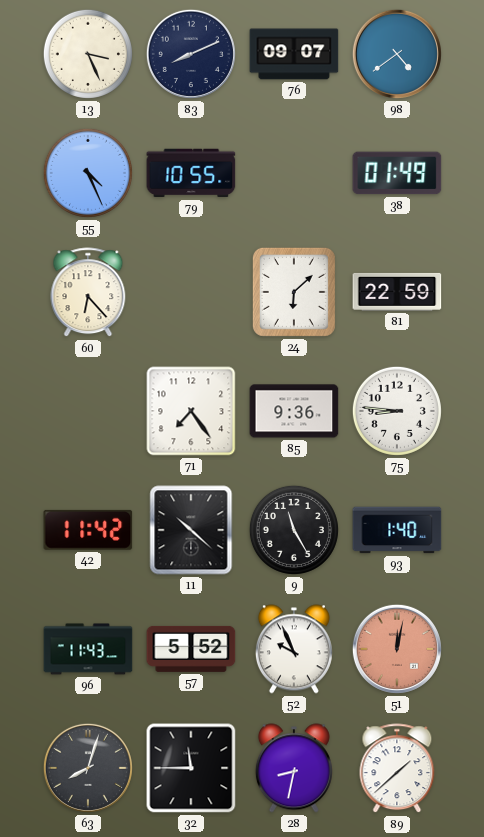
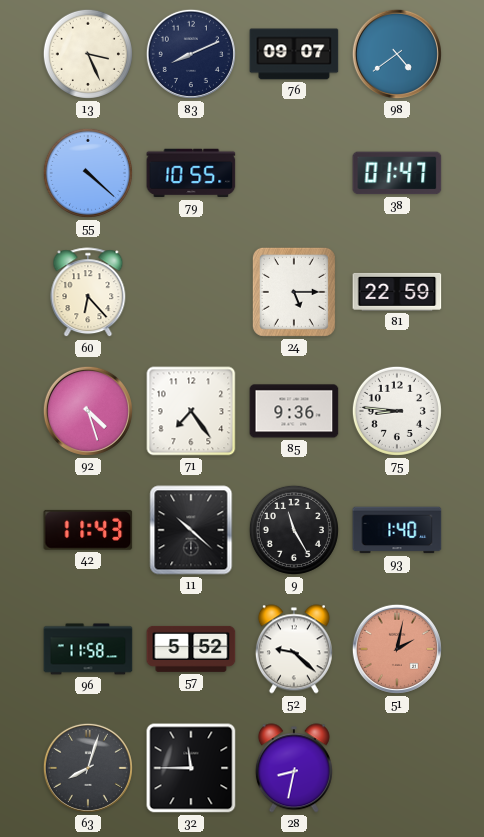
55: 4:26 -> 4:22
38: 01:49 -> 01:47
24: 6:08 -> 5:15
92: none -> 4:27
42: 11:42 -> 11:43
96: 11:43 -> 11:58
52: 9:56 -> 9:22
51: 12:02 -> 2:02
89: 1:38 -> none
